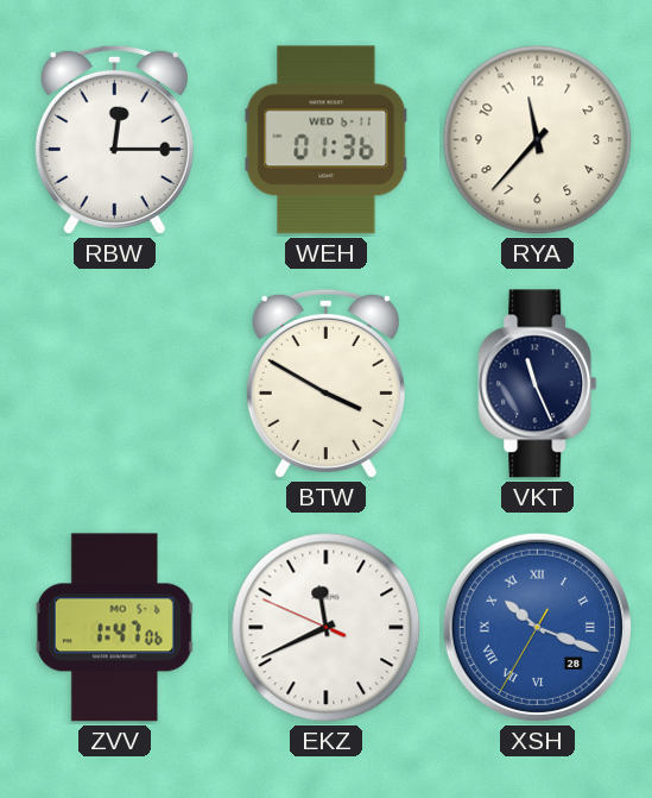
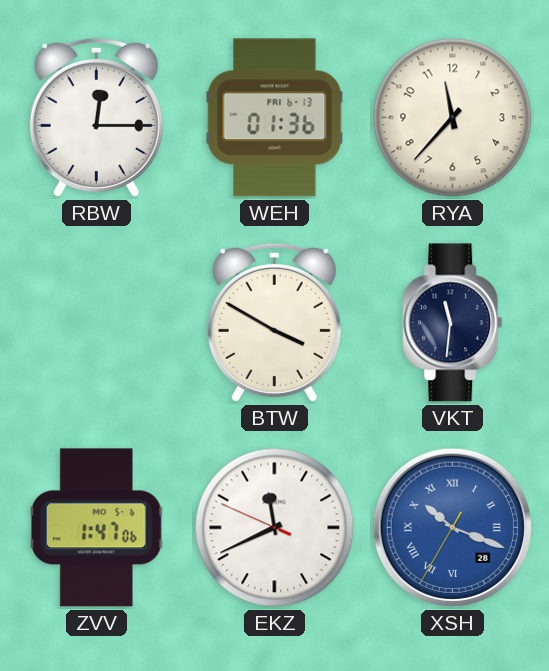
WEH date: WED 6-11 -> FRI 6-13
VKT: 11:26 -> 11:31
